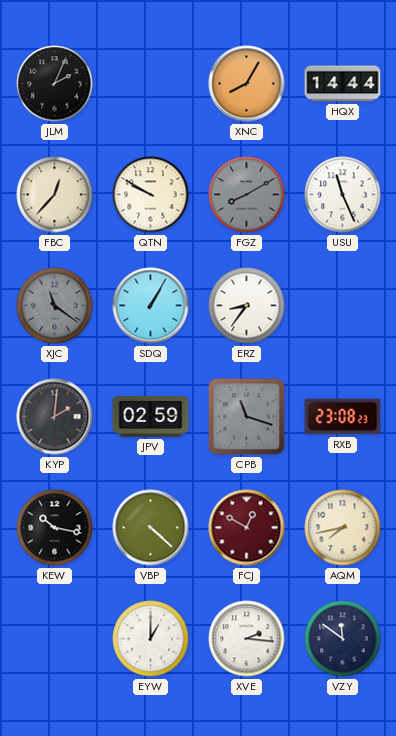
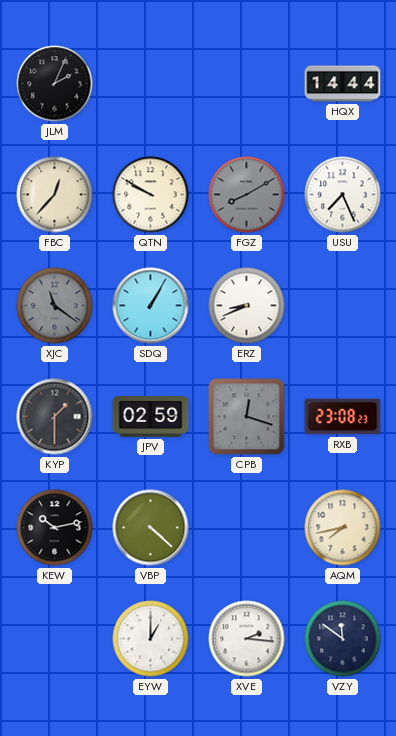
XNC: 8:05 -> none
USU: 11:26 -> 7:26
ERZ: 8:36 -> 8:41
KYP: 2:01 -> 1:30
CPB: 11:18 -> 12:18
KEW: 10:17 -> 10:13
FCJ: 12:50 -> none
